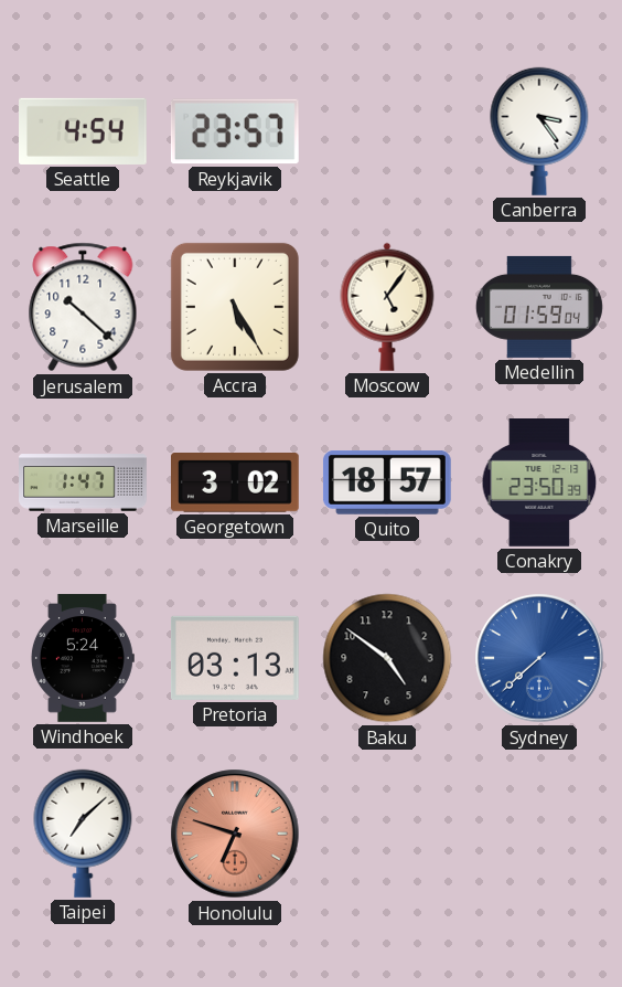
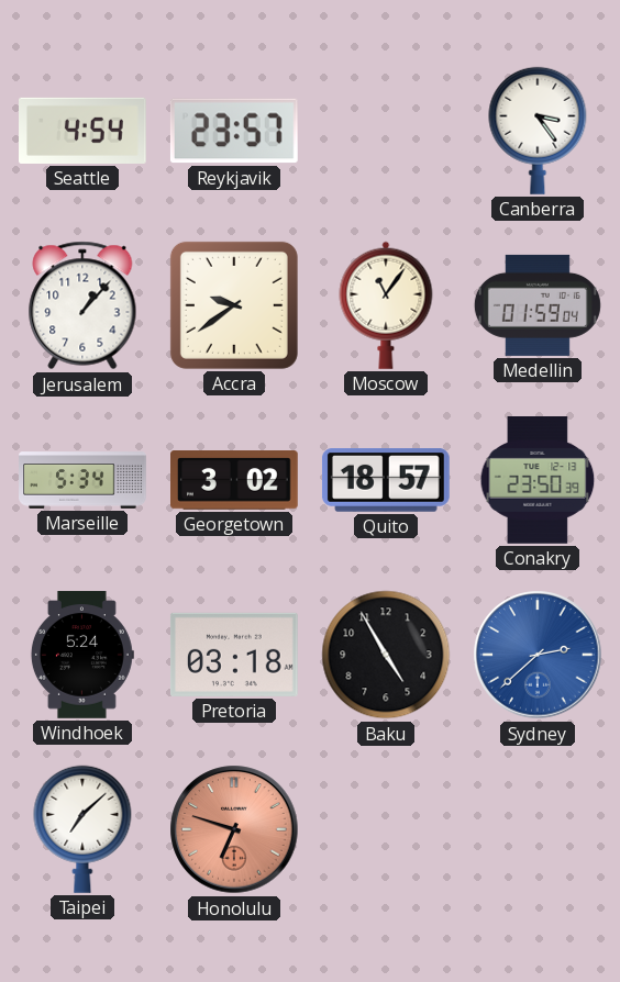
Jerusalem: 10:22 -> 1:07
Accra: 5:25 -> 9:39
Moscow: 5:06 -> 11:06
Marseille: 1:47 -> 5:34
Pretoria: 03:13 -> 03:18
Baku: 4:51 -> 4:55
Sydney: 7:38 -> 2:38
